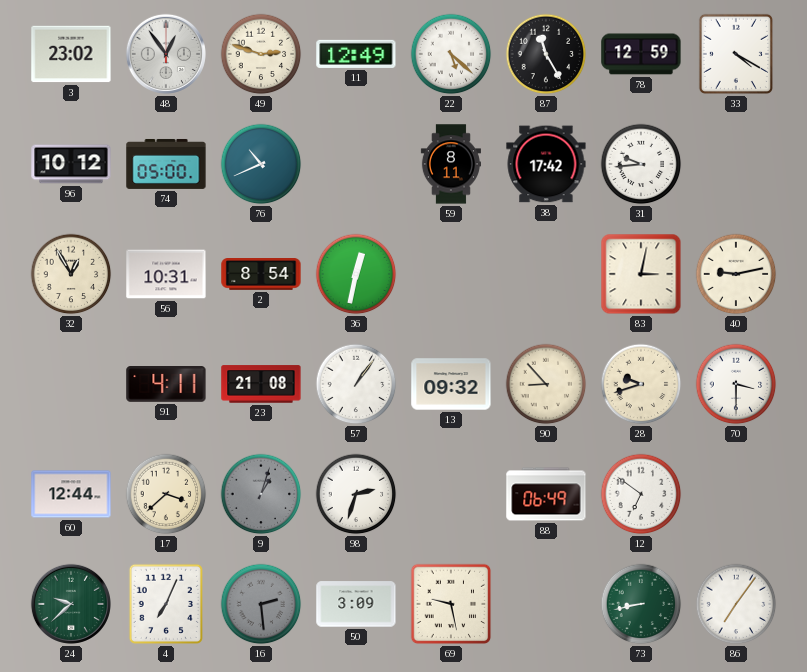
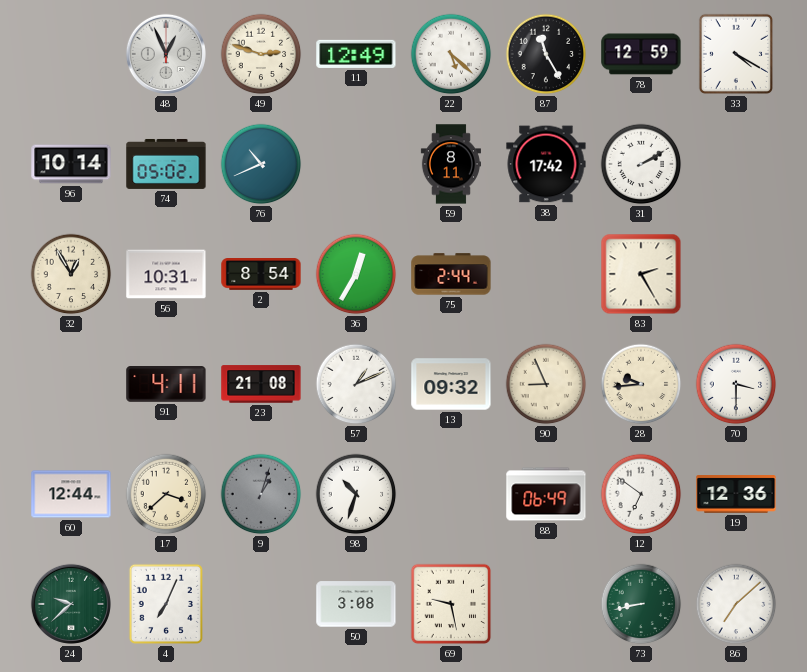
3: 23:02 -> none
48: 12:54 -> 12:56
96: 10:12 -> 10:14
74: 05:00 -> 05:02
31: 9:44 -> 2:10
36: 12:32 -> 12:35
75: none -> 2:44
83: 3:02 -> 2:25
40: 9:13 -> none
57: 1:06 -> 1:11
90: 8:53 -> 8:56
28: 9:42 -> 9:44
98: 2:33 -> 10:33
19: none -> 12:36
16: 2:29 -> none
50: 3:09 -> 3:08
86: 7:06 -> 7:08
